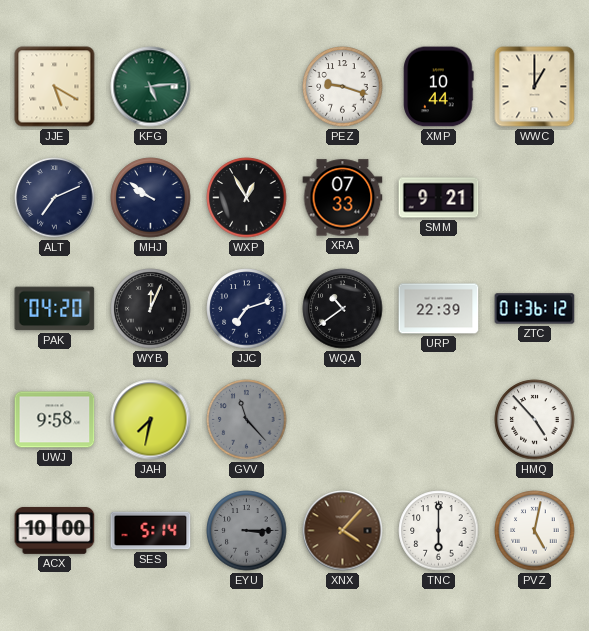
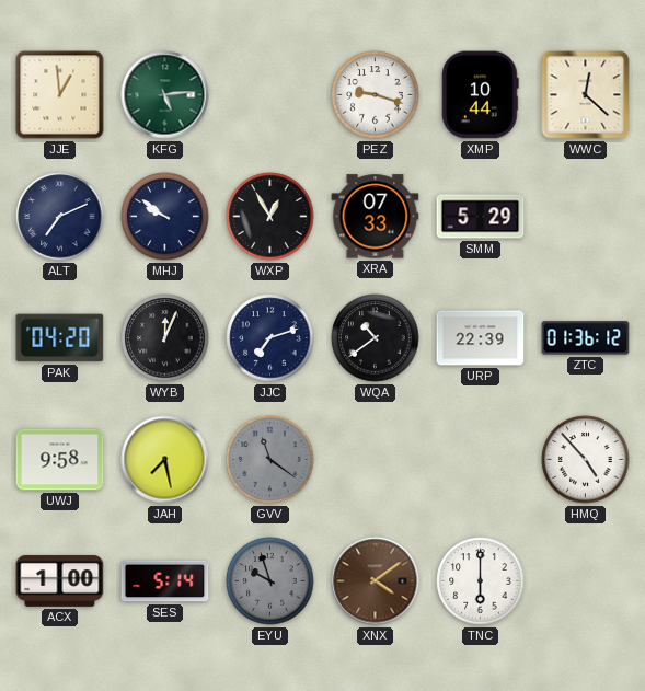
JJE: 5:20 -> 12:59
WWC: 1:00 -> 12:22
SMM: 9:21 -> 5:29
JAH: 7:32 -> 7:28
GVV: 11:23 -> 11:21
ACX: 10:00 -> 1:00
EYU: 3:15 -> 9:57
XNX: 4:07 -> 4:09
PVZ: 5:02 -> none
